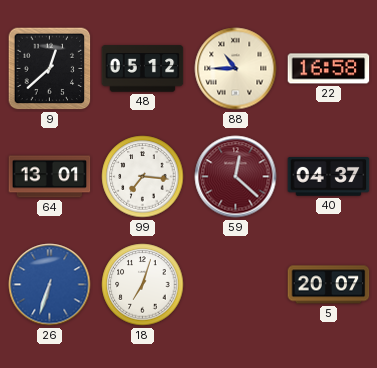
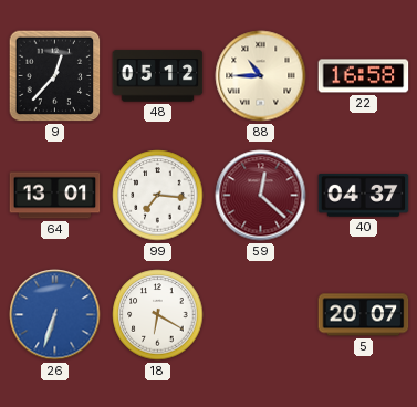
9: 12:38 -> 12:37
18: 7:03 -> 6:20
